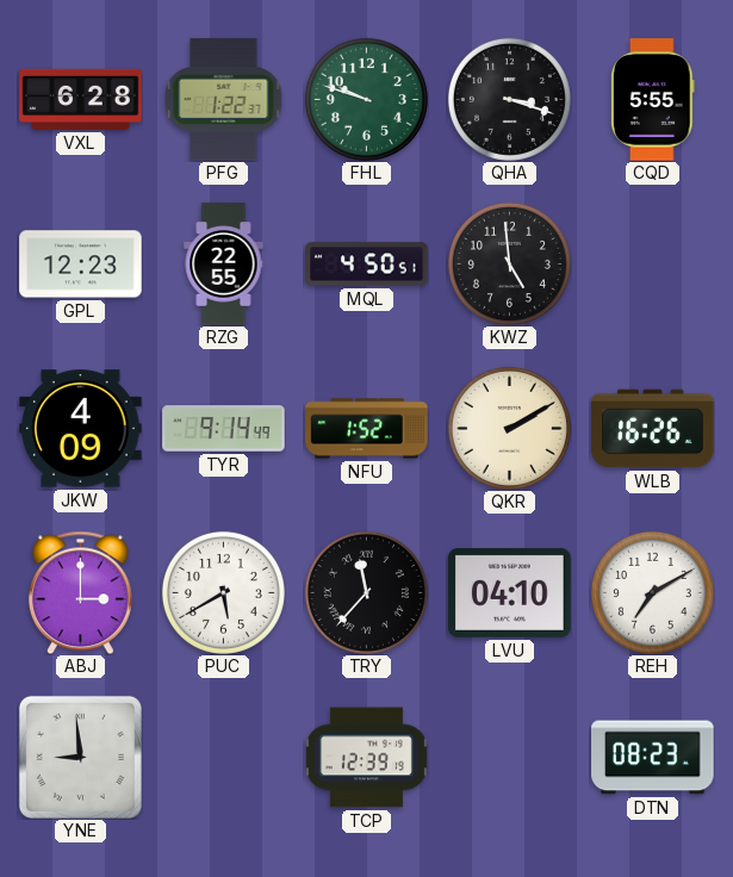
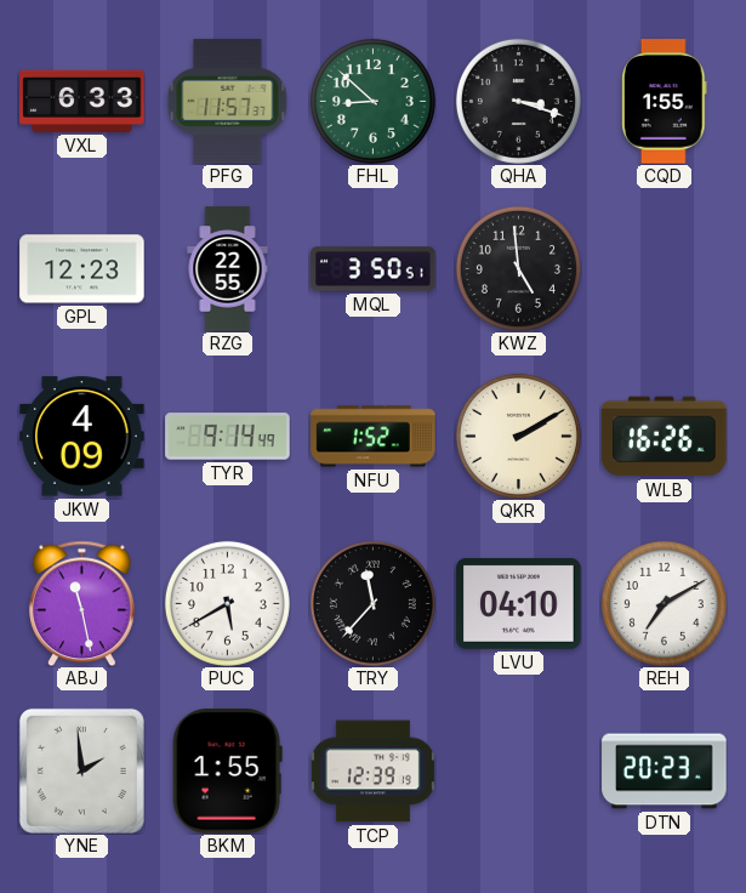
VXL: 6:28 -> 6:33
PFG: 1:22 -> 11:57
FHL: 9:48 -> 8:52
CQD: 5:55 -> 1:55
MQL: 4:50 -> 3:50
ABJ: 3:00 -> 11:28
YNE: 8:59 -> 1:59
BKM: none -> 1:55
DTN: 08:23 -> 20:23
